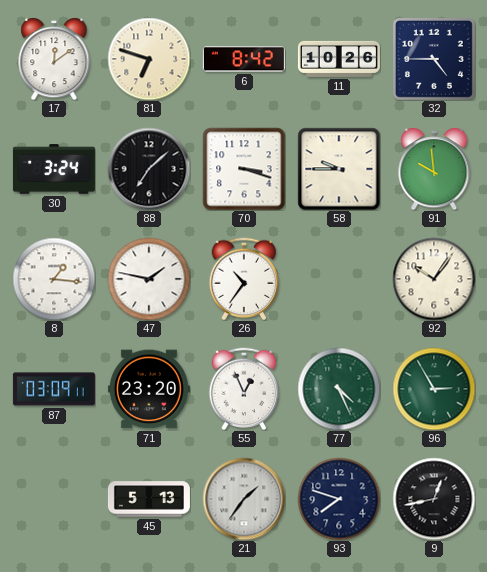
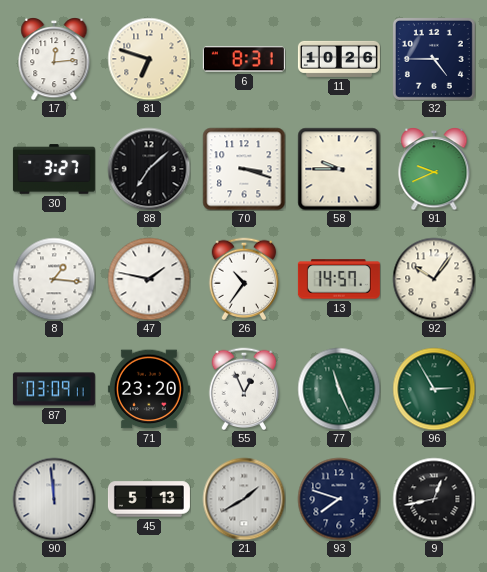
17: 12:09 -> 12:14
6: 8:42 -> 8:31
30: 3:24 -> 3:27
91: 9:59 -> 9:41
13: none -> 14:57
77: 4:26 -> 11:26
90: none -> 11:59
21: 1:36 -> 1:40
